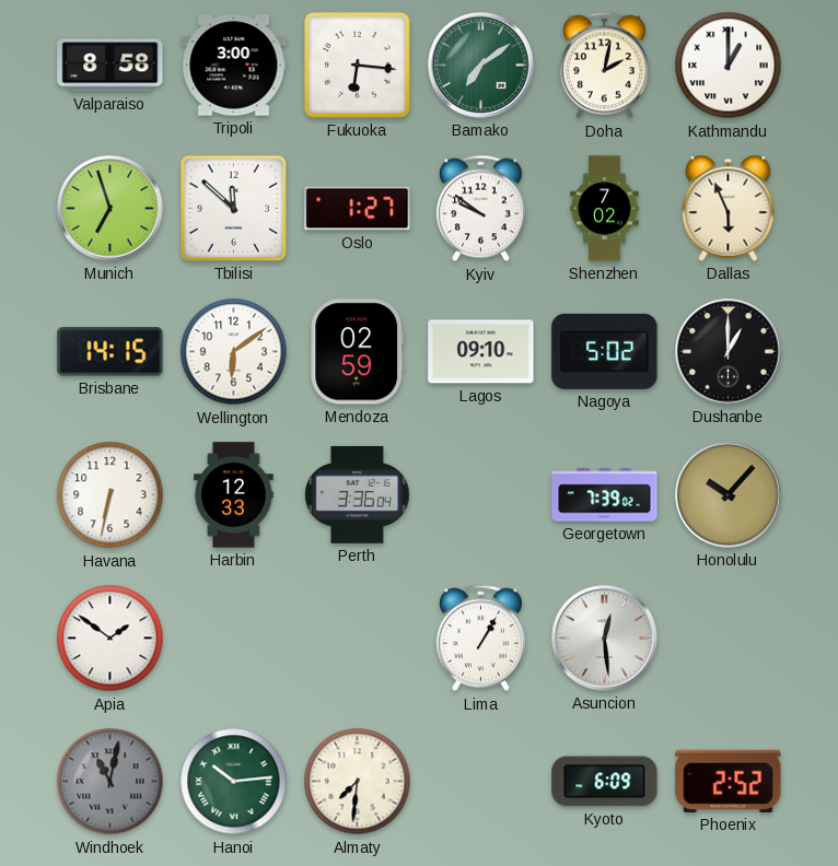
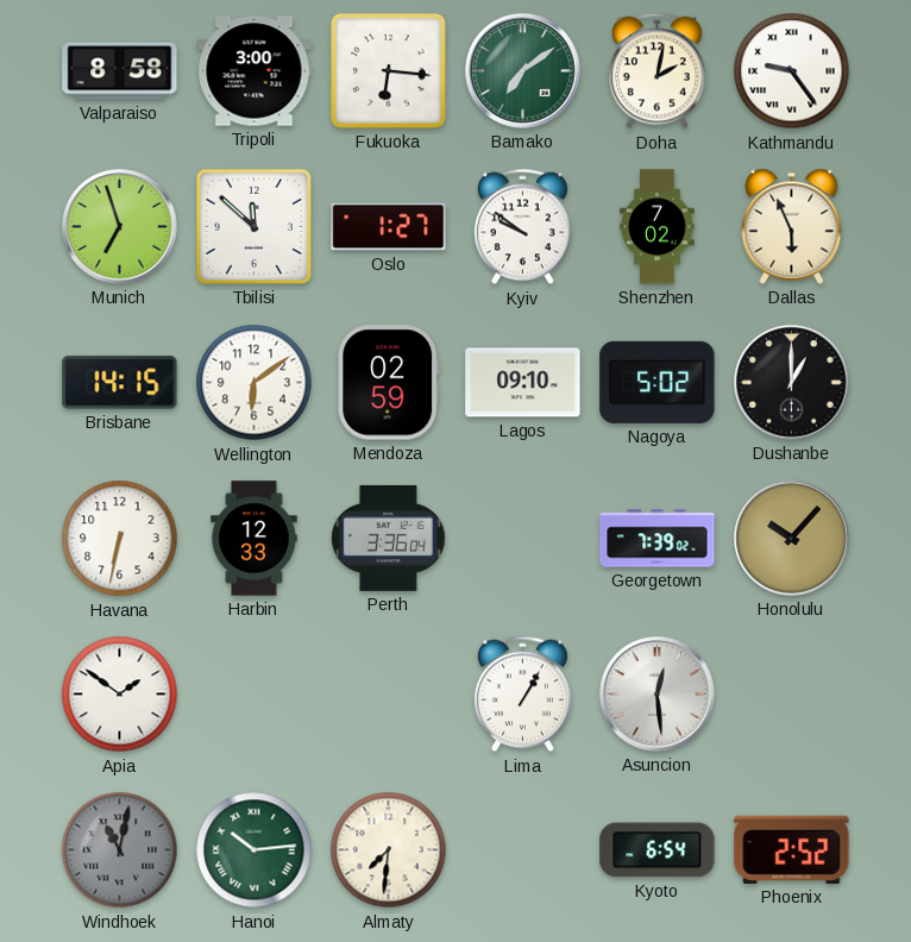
Kathmandu: 1:00 -> 9:24
Kyoto: 6:09 -> 6:54
